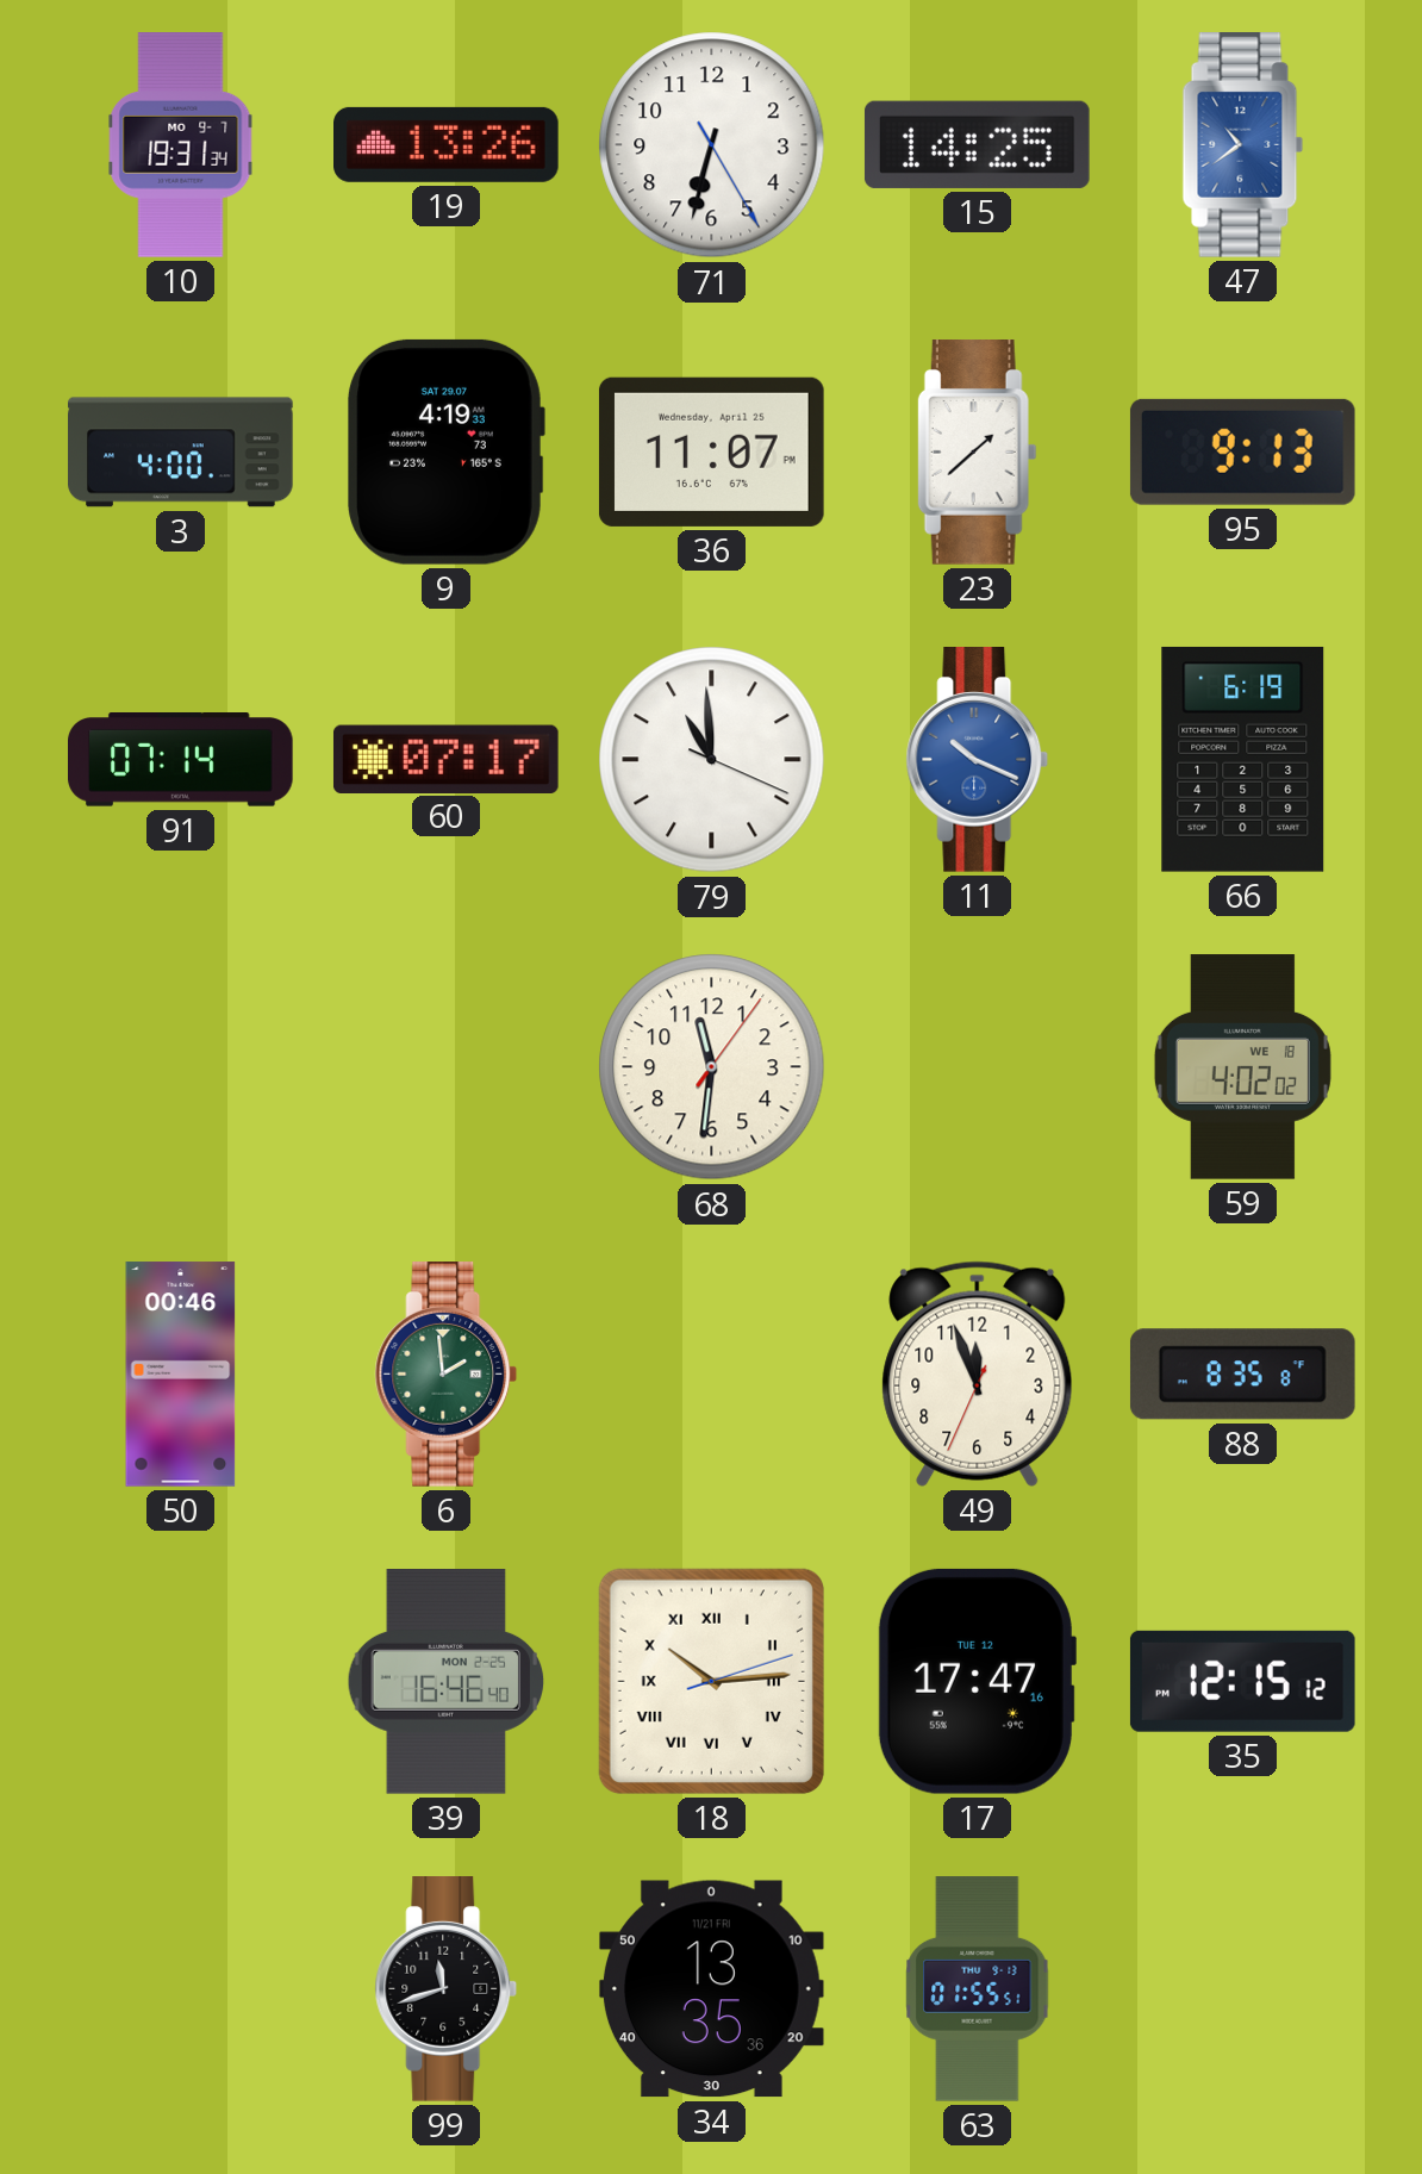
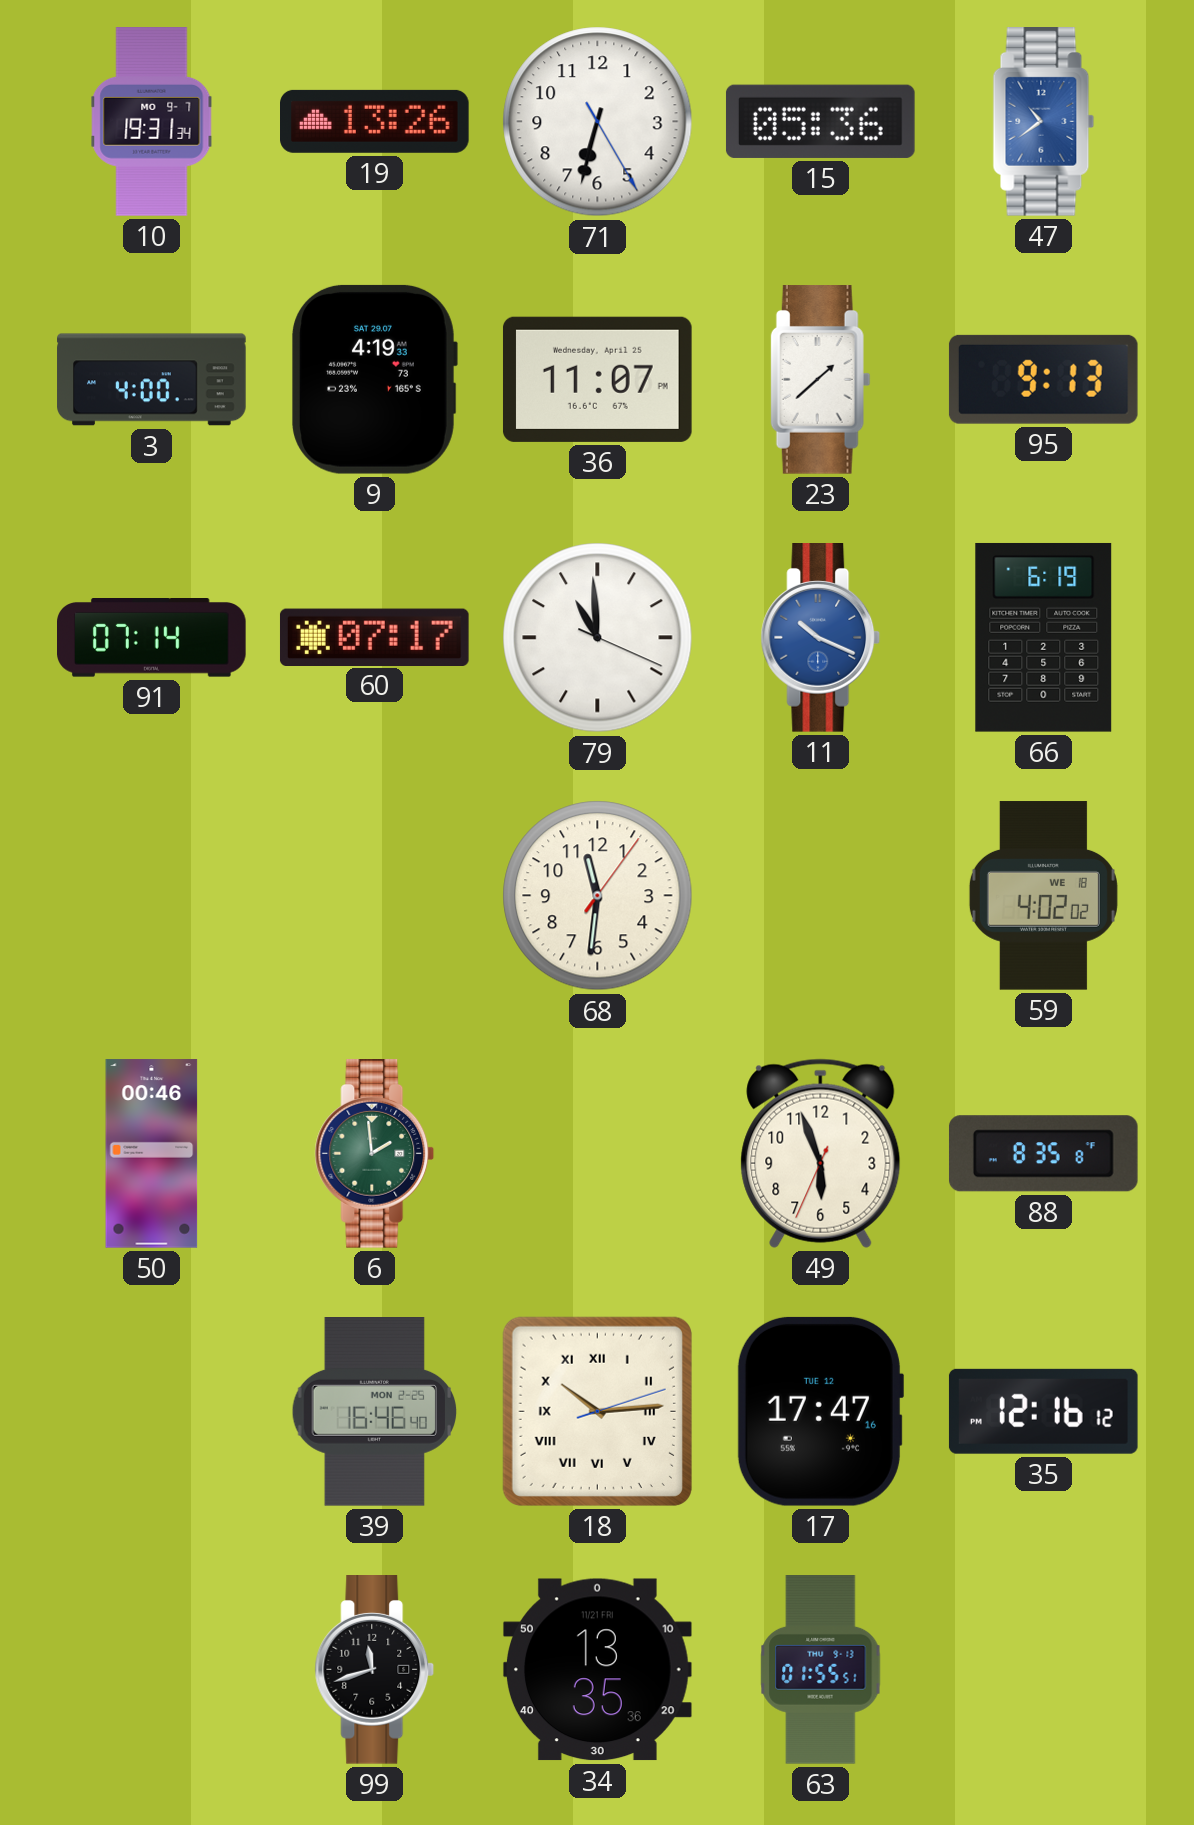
15: 14:25 -> 05:36
49: 11:56 -> 5:56
35: 12:15 -> 12:16
